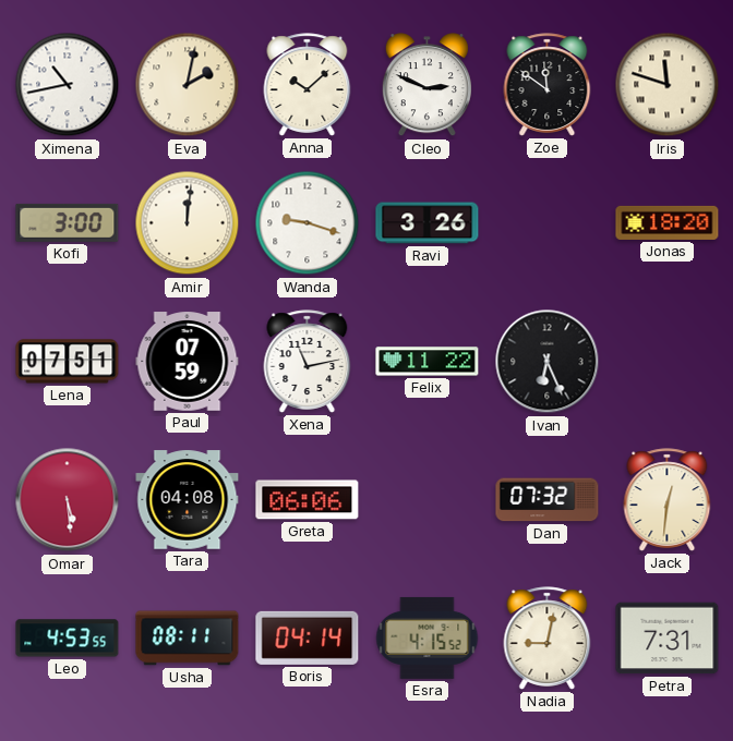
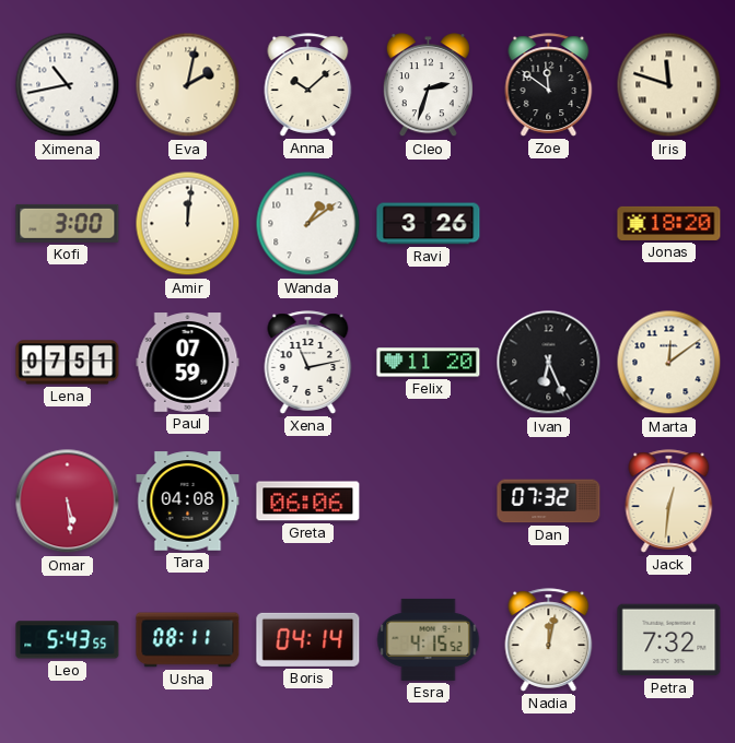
Cleo: 2:49 -> 2:33
Wanda: 9:18 -> 1:09
Felix: 11:22 -> 11:20
Marta: none -> 12:09
Leo: 4:53 -> 5:43
Nadia: 9:02 -> 12:02
Petra: 7:31 -> 7:32
